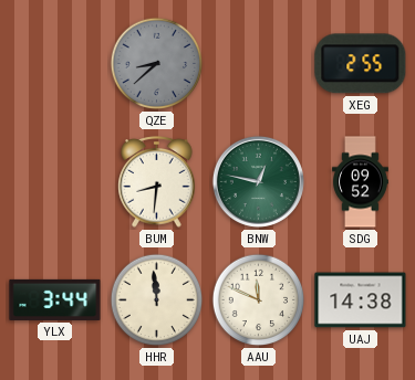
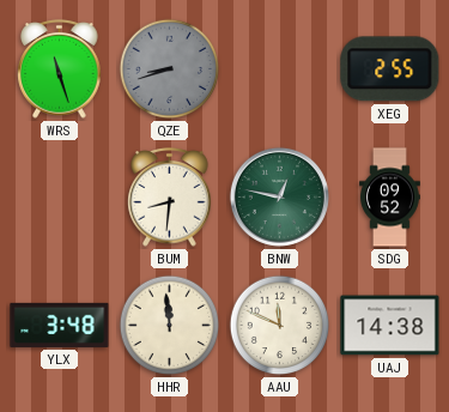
WRS: none -> 11:27
QZE: 8:38 -> 8:42
YLX: 3:44 -> 3:48
